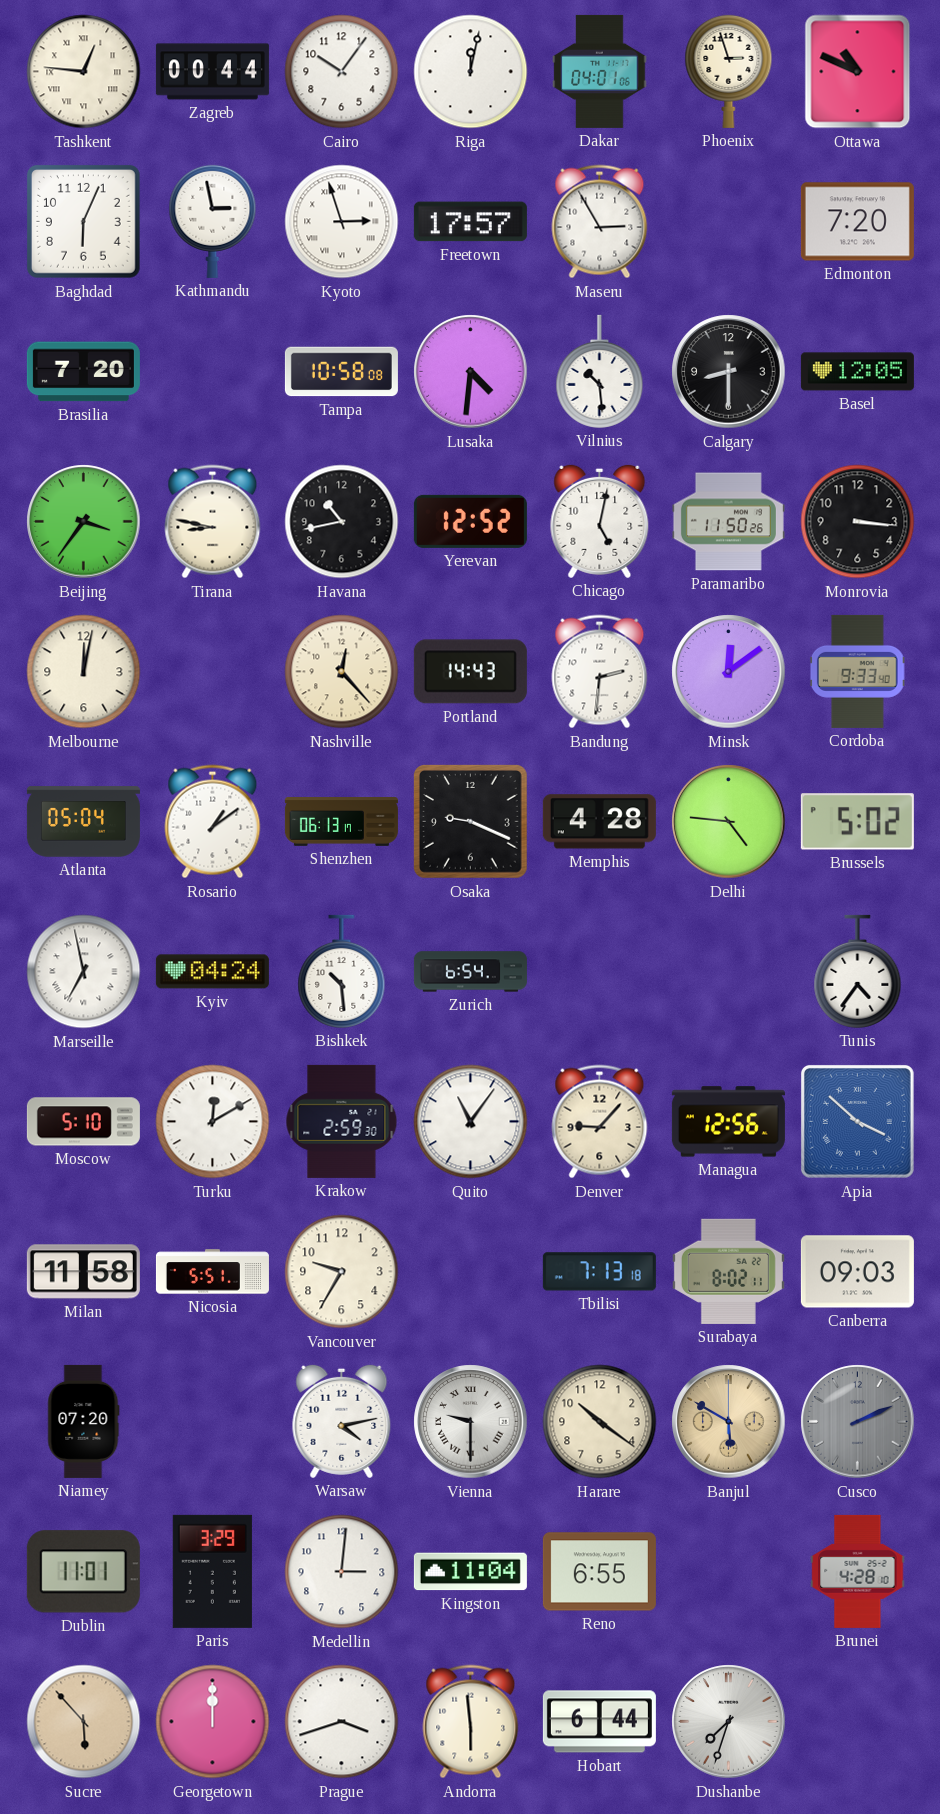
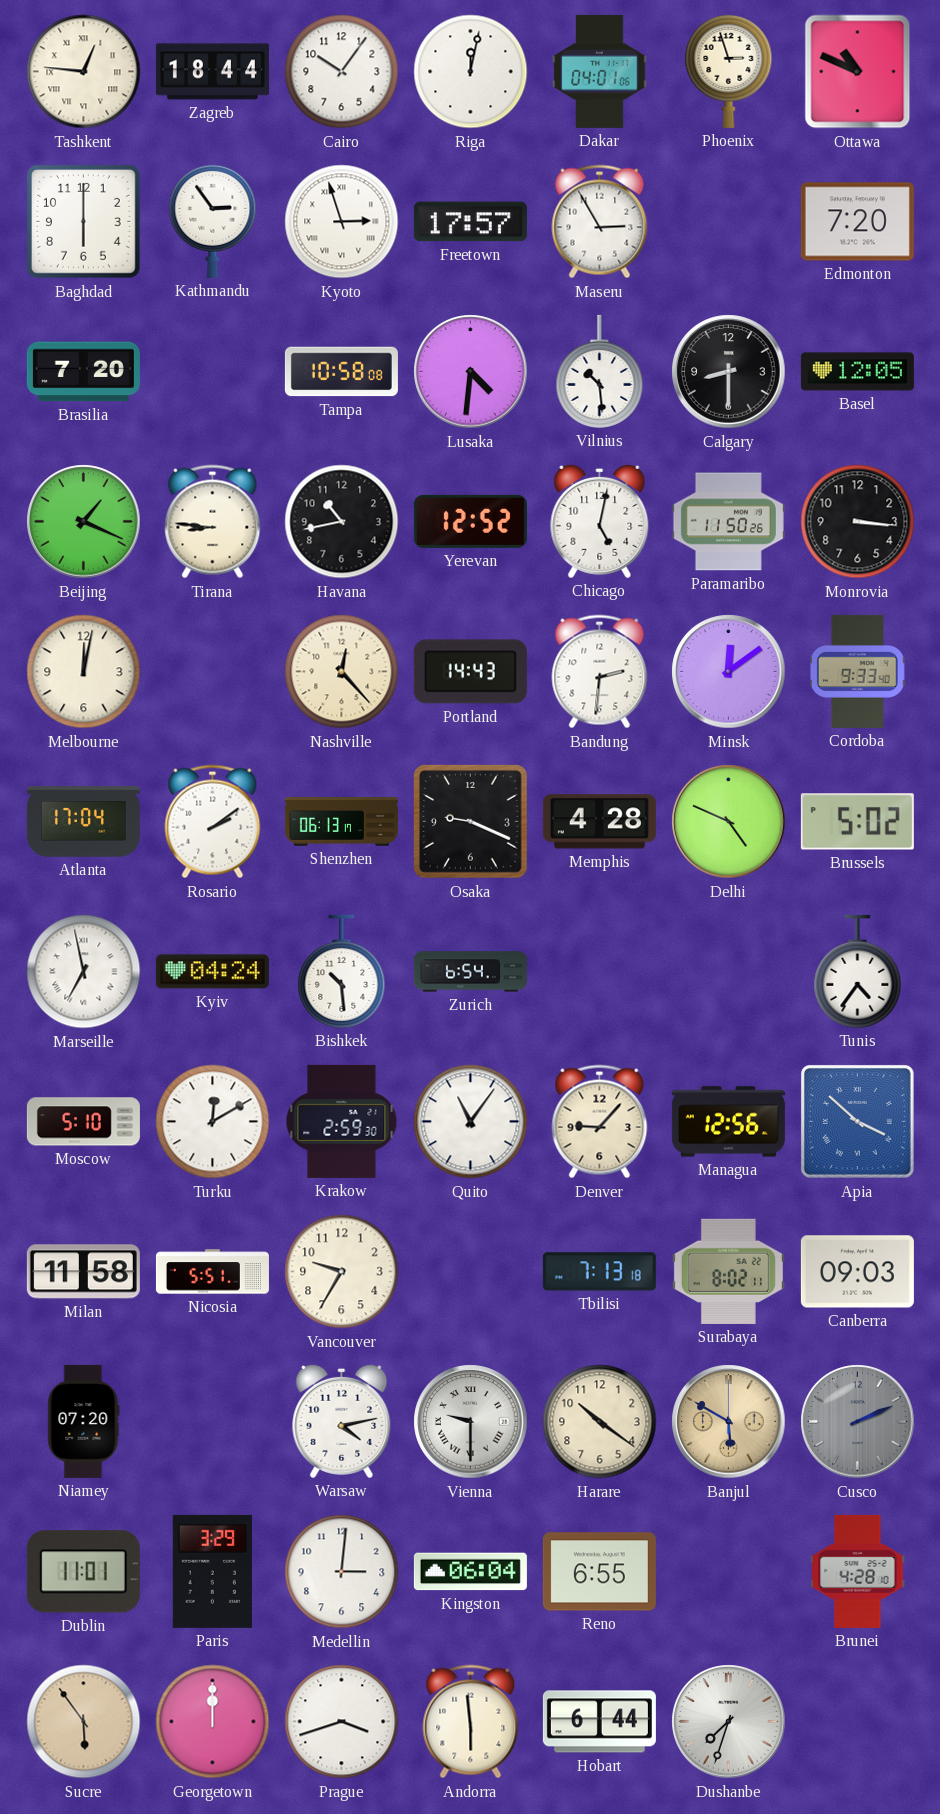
Zagreb: 00:44 -> 18:44
Baghdad: 6:04 -> 6:00
Kathmandu: 2:58 -> 2:54
Beijing: 3:36 -> 1:19
Tirana: 8:47 -> 8:46
Atlanta: 05:04 -> 17:04
Rosario: 1:09 -> 2:09
Delhi: 4:46 -> 4:49
Kingston: 11:04 -> 06:04
Sucre: 5:53 -> 5:54
